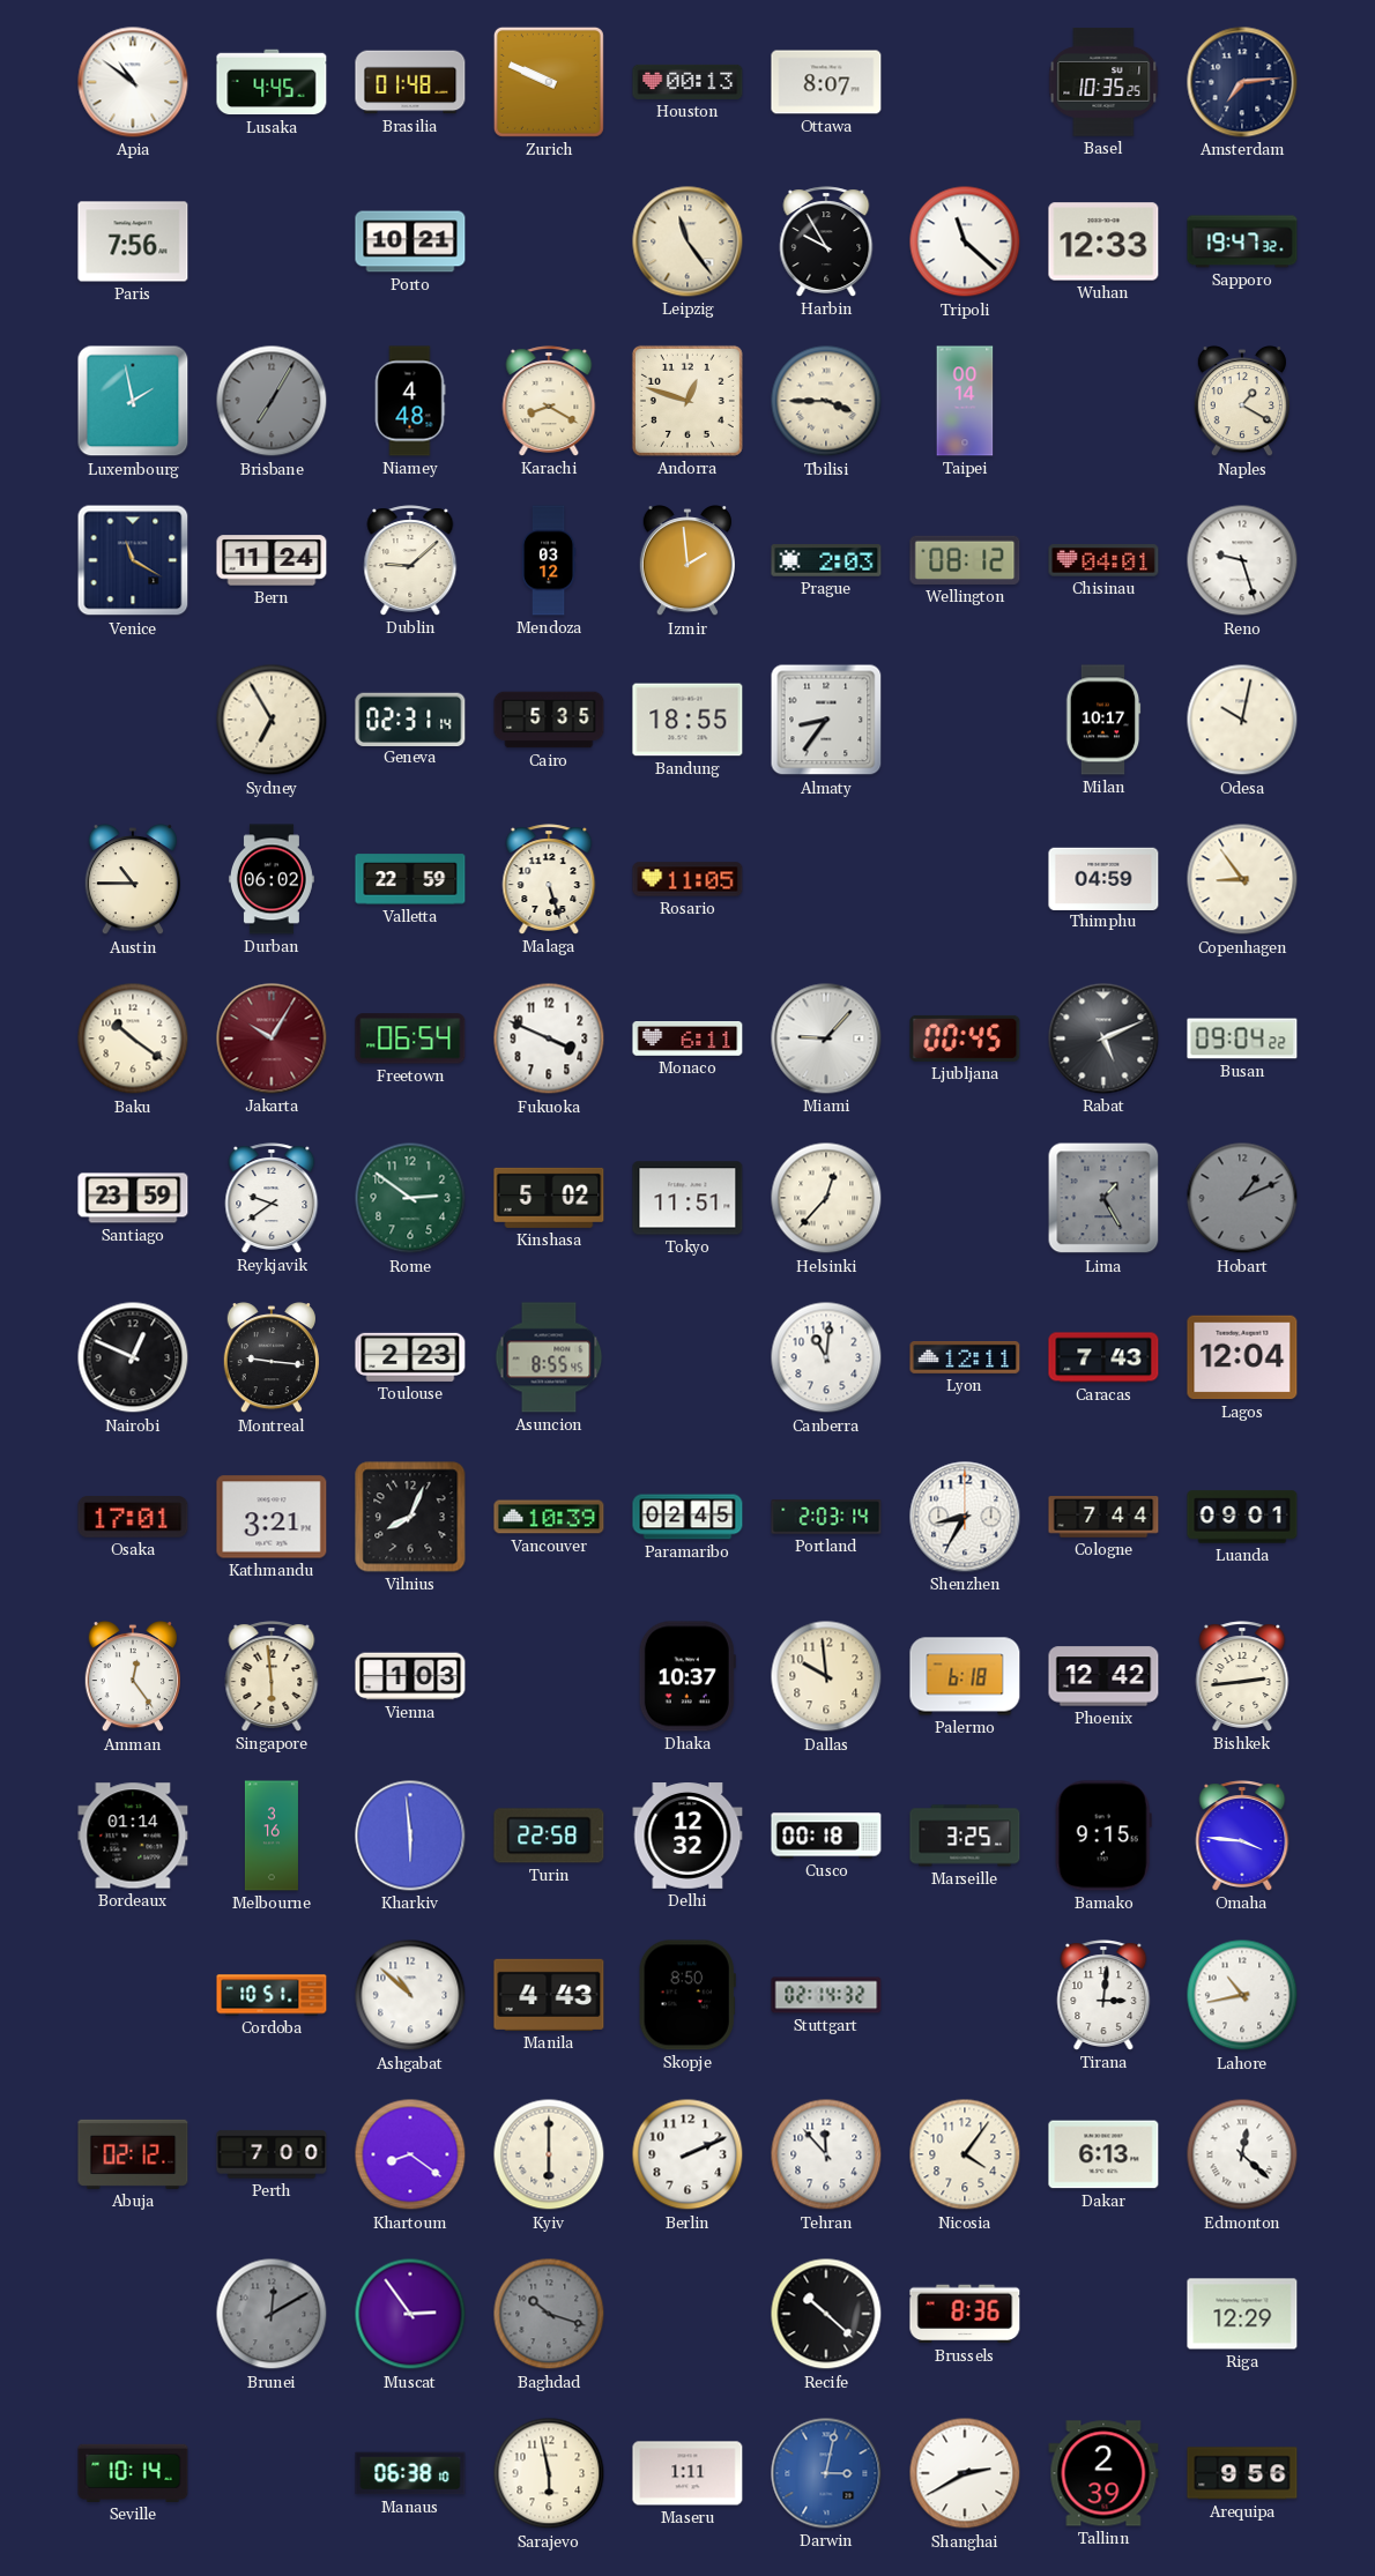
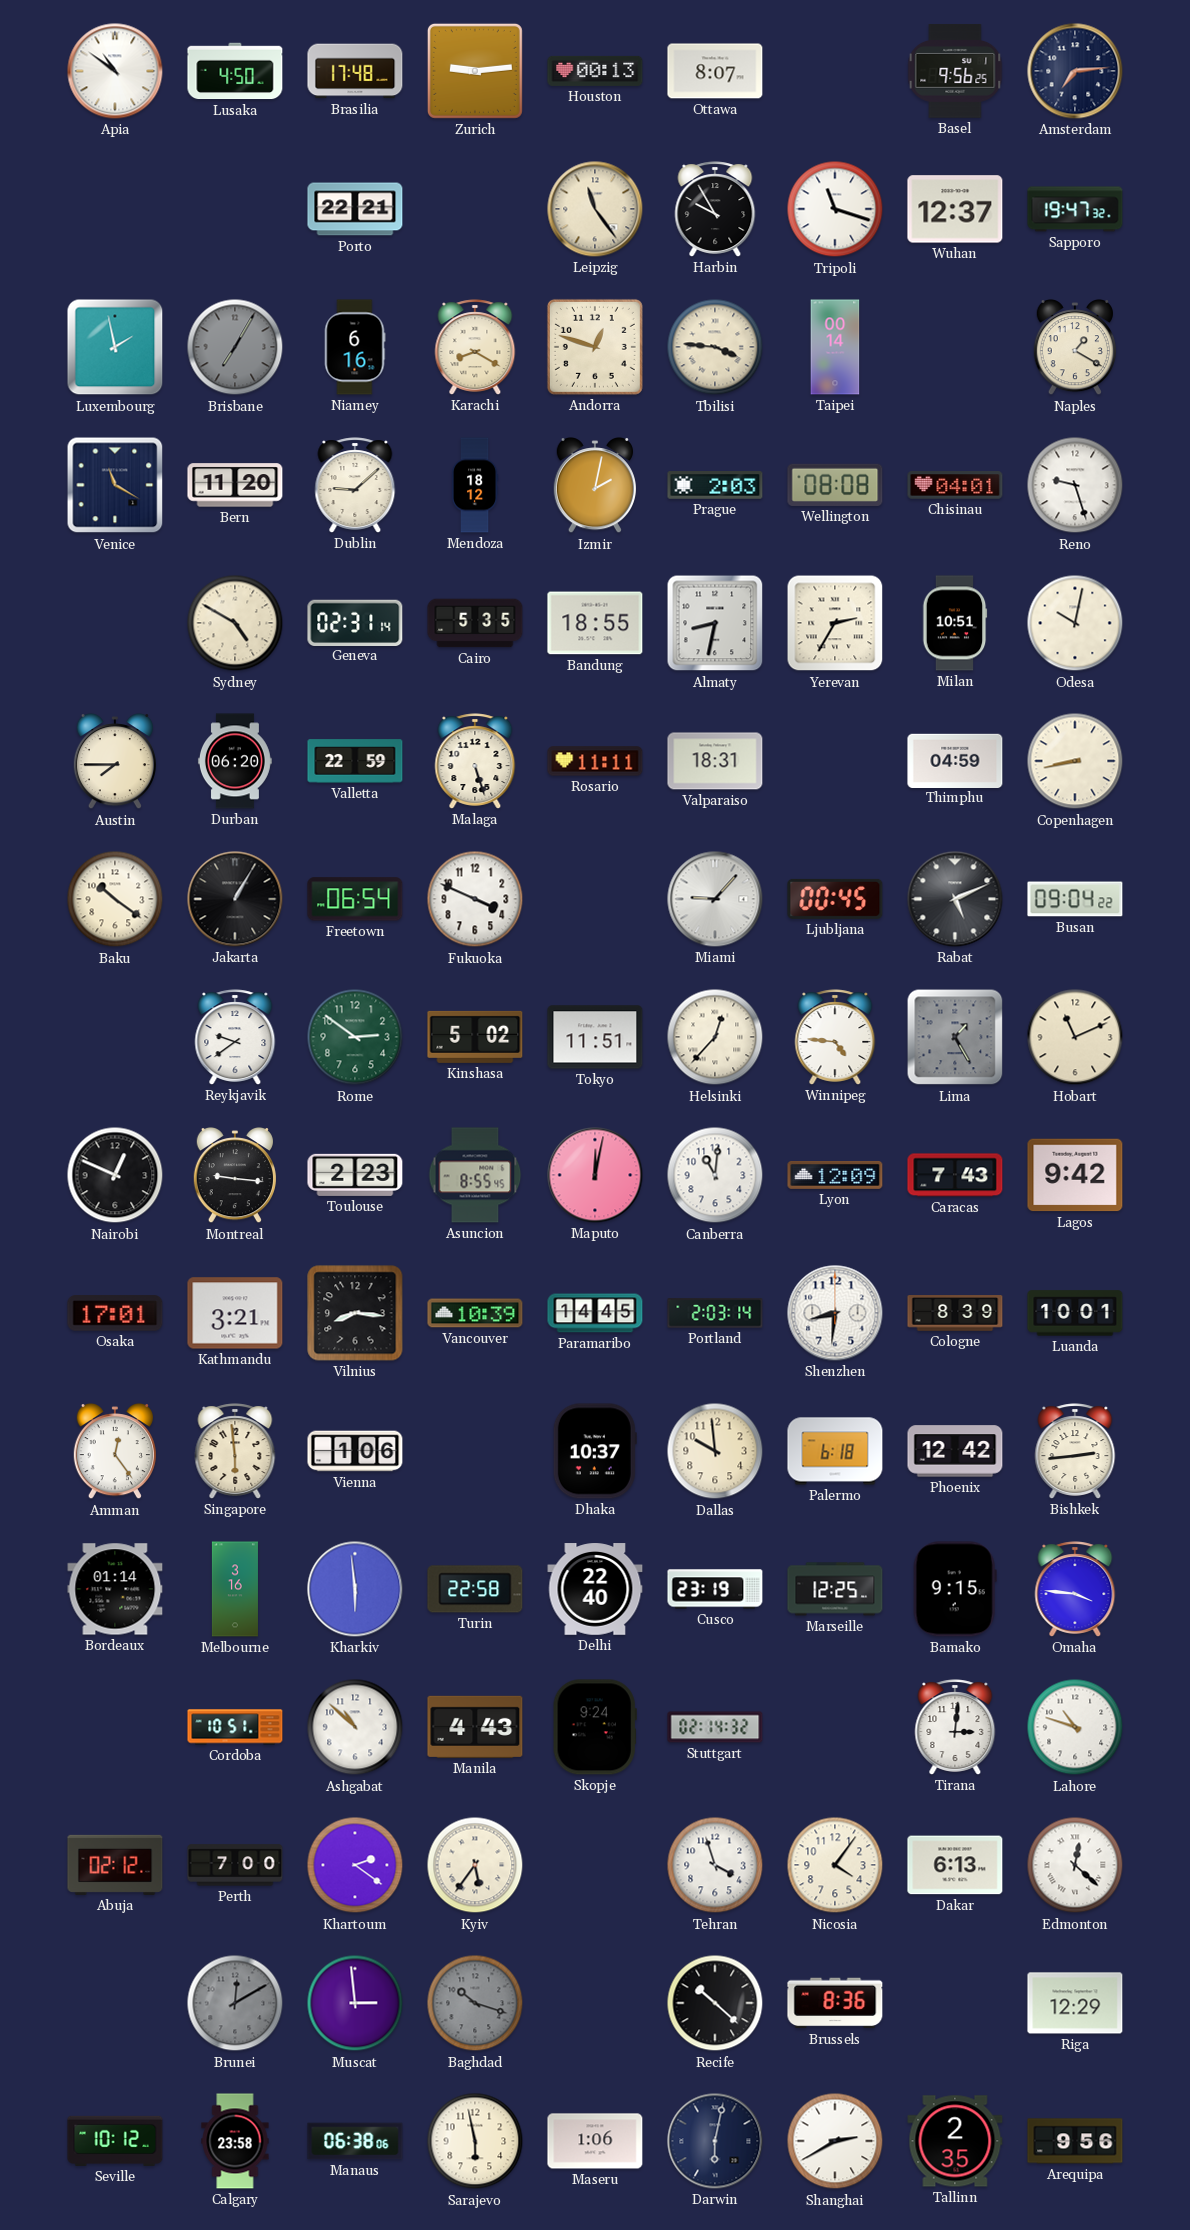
Lusaka: 4:45 -> 4:50
Brasilia: 01:48 -> 17:48
Zurich: 9:49 -> 9:14
Basel: 10:35 -> 9:56
Paris: 7:56 -> none
Porto: 10:21 -> 22:21
Tripoli: 11:22 -> 11:18
Wuhan: 12:33 -> 12:37
Niamey: 4:48 -> 6:16
Tbilisi: 3:45 -> 3:46
Bern: 11:24 -> 11:20
Mendoza: 03:12 -> 18:12
Izmir: 1:59 -> 2:02
Wellington: 08:12 -> 08:08
Sydney: 6:55 -> 4:50
Almaty: 8:36 -> 8:32
Yerevan: none -> 2:35
Milan: 10:17 -> 10:51
Austin: 10:45 -> 7:45
Durban: 06:02 -> 06:20
Rosario: 11:05 -> 11:11
Valparaiso: none -> 18:31
Copenhagen: 8:54 -> 8:43
Jakarta: 10:05 -> 1:05
Jakarta dial: burgundy -> black
Monaco: 6:11 -> none
Santiago: 23:59 -> none
Winnipeg: none -> 4:46
Hobart: 1:11 -> 11:11
Hobart dial: grey -> cream
Maputo: none -> 12:02
Lyon: 12:11 -> 12:09
Lagos: 12:04 -> 9:42
Vilnius: 8:04 -> 8:16
Paramaribo: 02:45 -> 14:45
Shenzhen: 8:35 -> 8:31
Cologne: 7:44 -> 8:39
Luanda: 09:01 -> 10:01
Vienna: 1:03 -> 1:06
Delhi: 12:32 -> 22:40
Cusco: 00:18 -> 23:19
Marseille: 3:25 -> 12:25
Skopje: 8:50 -> 9:24
Lahore: 10:43 -> 10:48
Khartoum: 8:21 -> 2:21
Kyiv: 6:00 -> 5:36
Berlin: 2:11 -> none
Tehran: 11:53 -> 3:57
Muscat: 2:54 -> 2:59
Seville: 10:14 -> 10:12
Calgary: none -> 23:58
Manaus: 06:38:10 -> 06:38:06
Maseru: 1:11 -> 1:06
Darwin: 3:02 -> 6:02
Darwin dial: blue -> navy
Tallinn: 2:39 -> 2:35
